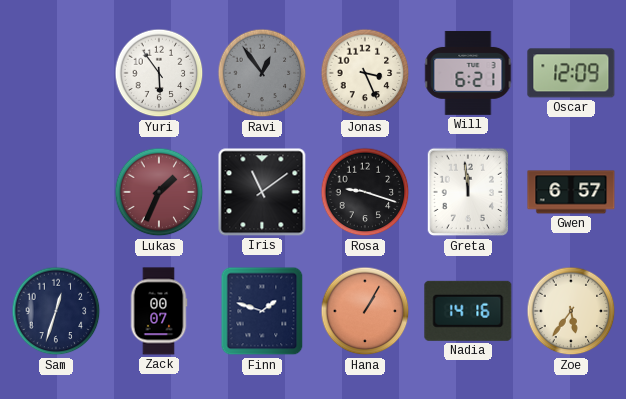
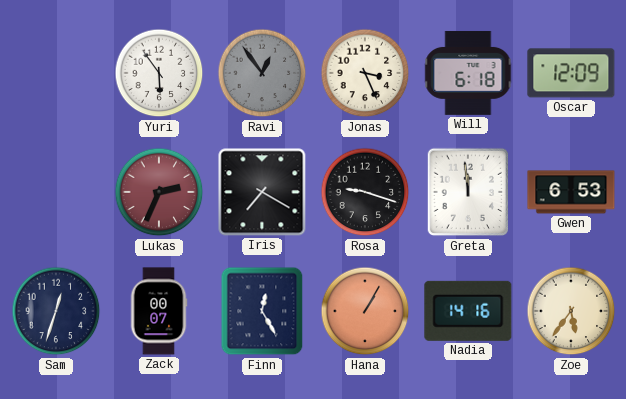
Will: 6:21 -> 6:18
Lukas: 1:34 -> 2:34
Iris: 11:09 -> 7:20
Gwen: 6:57 -> 6:53
Finn: 1:48 -> 12:25
